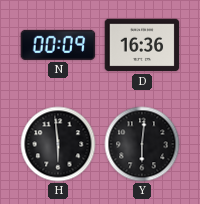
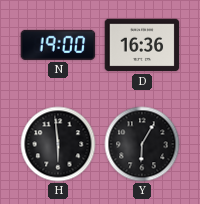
N: 00:09 -> 19:00
Y: 6:01 -> 6:05
